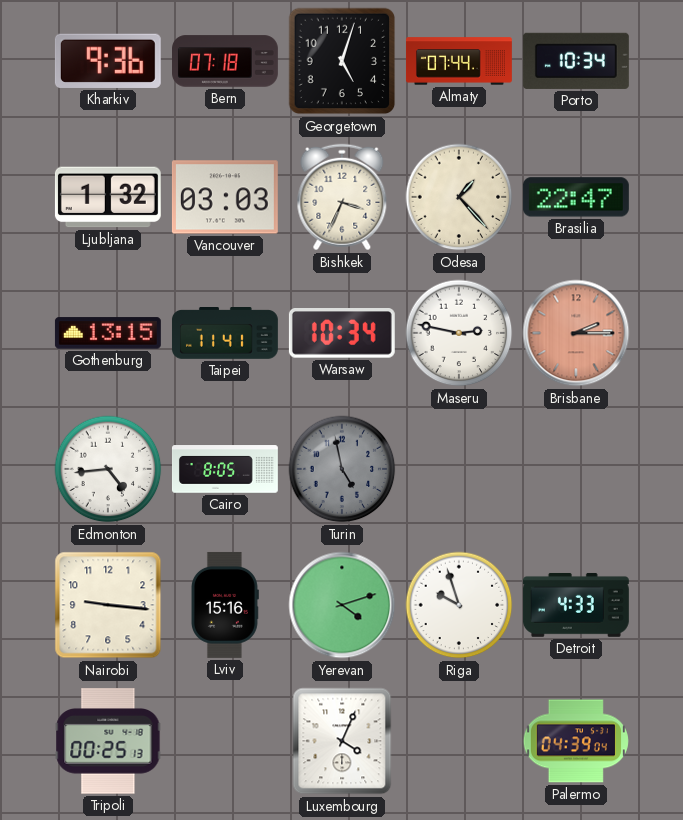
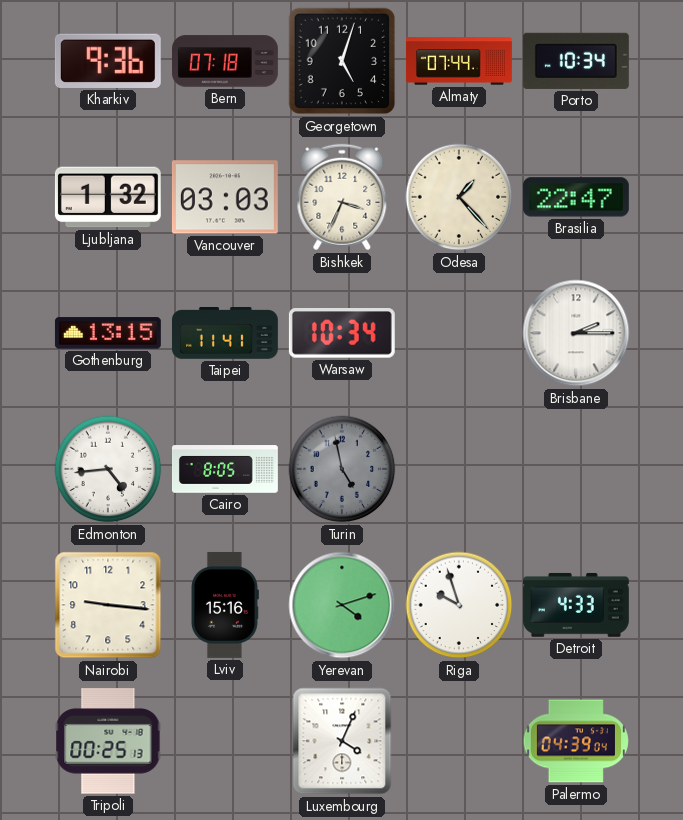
Maseru: 2:47 -> none
Brisbane dial: salmon -> white
